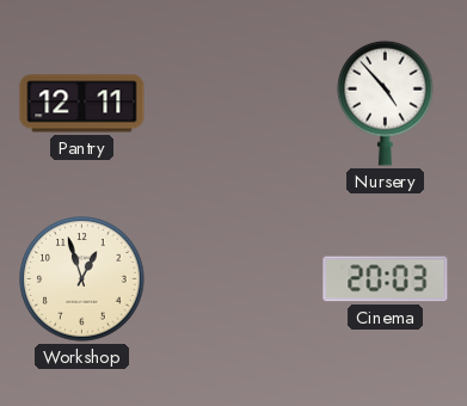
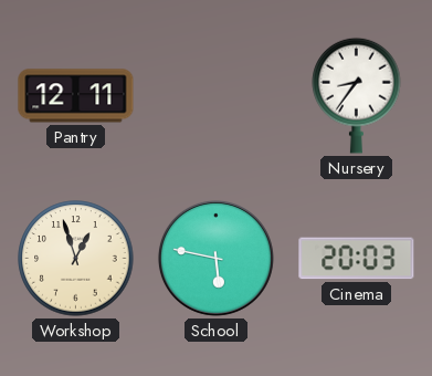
Nursery: 4:53 -> 8:36
School: none -> 5:47
